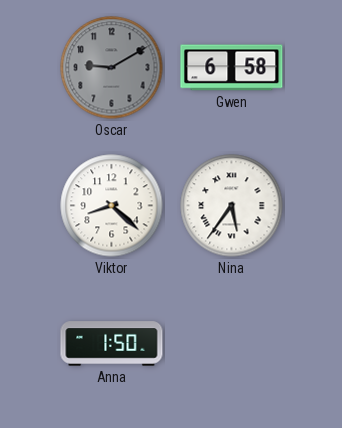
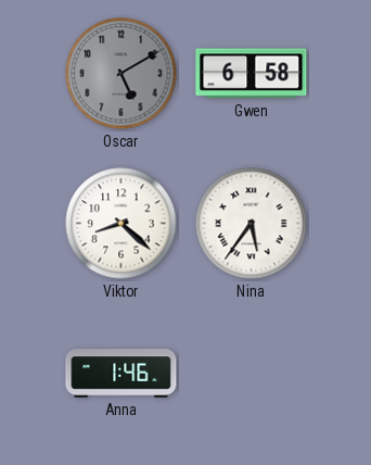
Oscar: 9:10 -> 5:10
Anna: 1:50 -> 1:46
